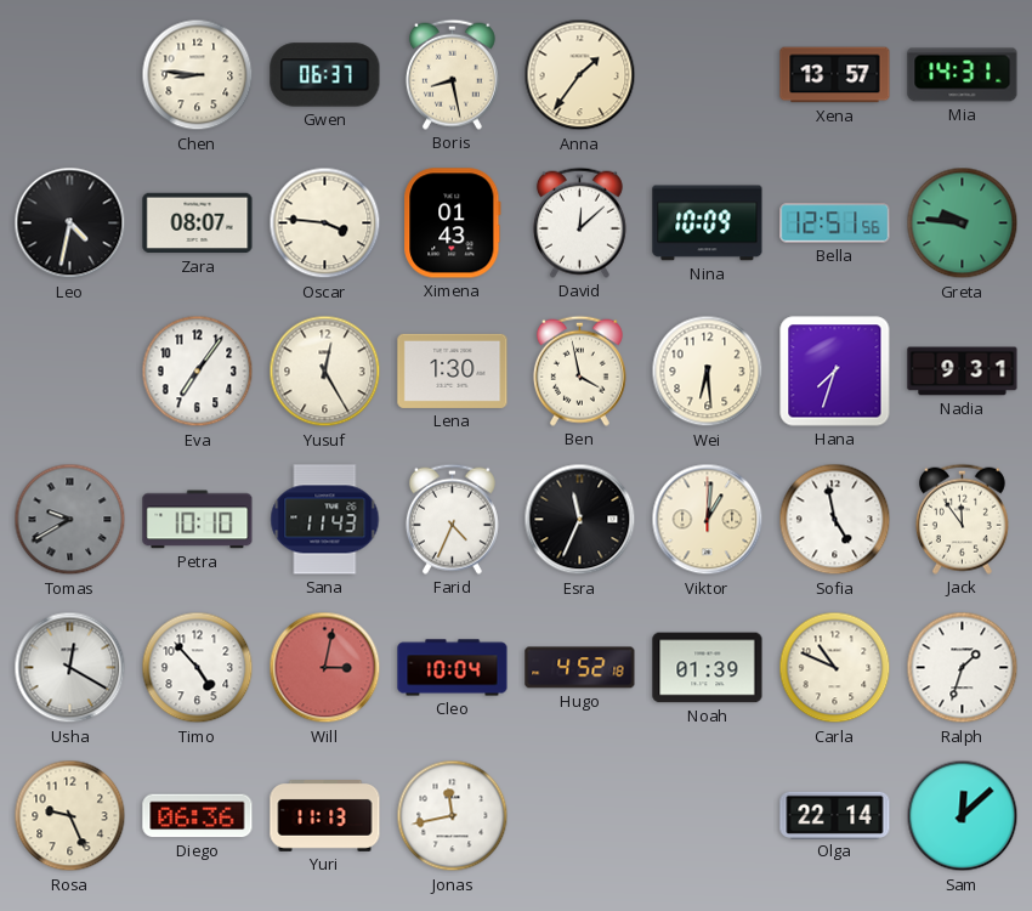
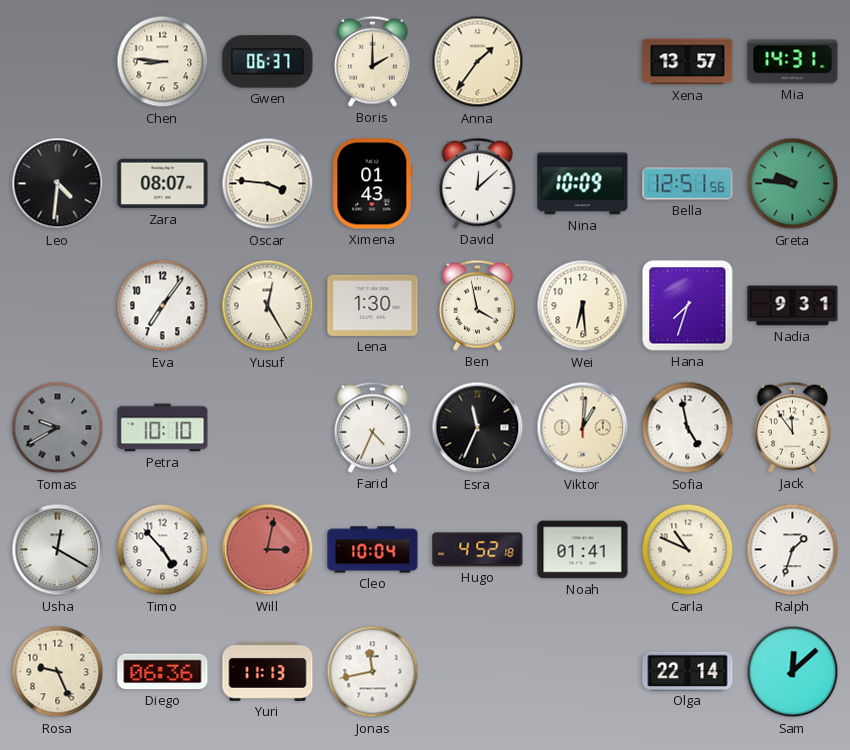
Boris: 8:28 -> 2:00
Leo: 4:32 -> 4:31
Sana: 11:43 -> none
Noah: 01:39 -> 01:41
